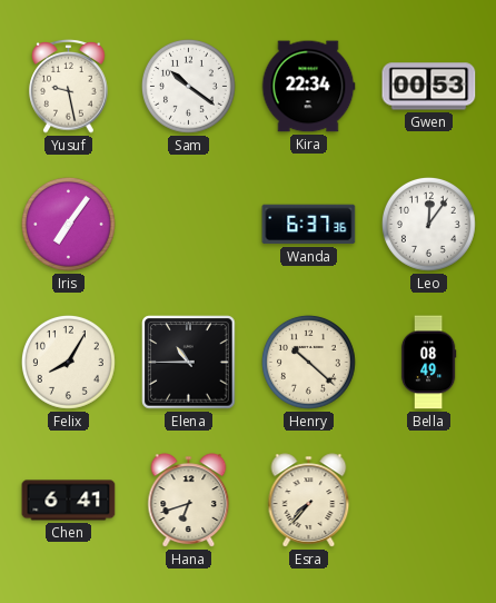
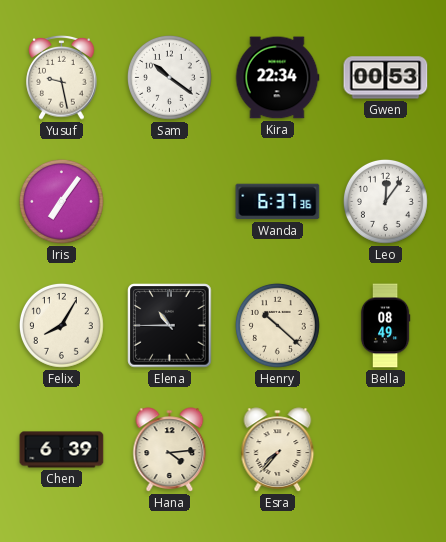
Chen: 6:41 -> 6:39
Hana: 6:42 -> 4:14
